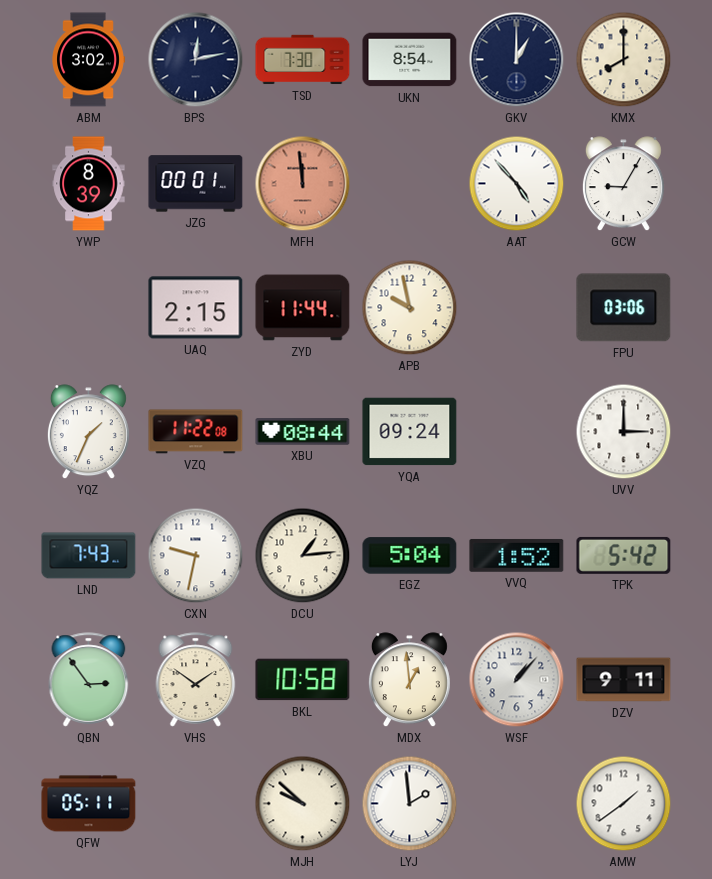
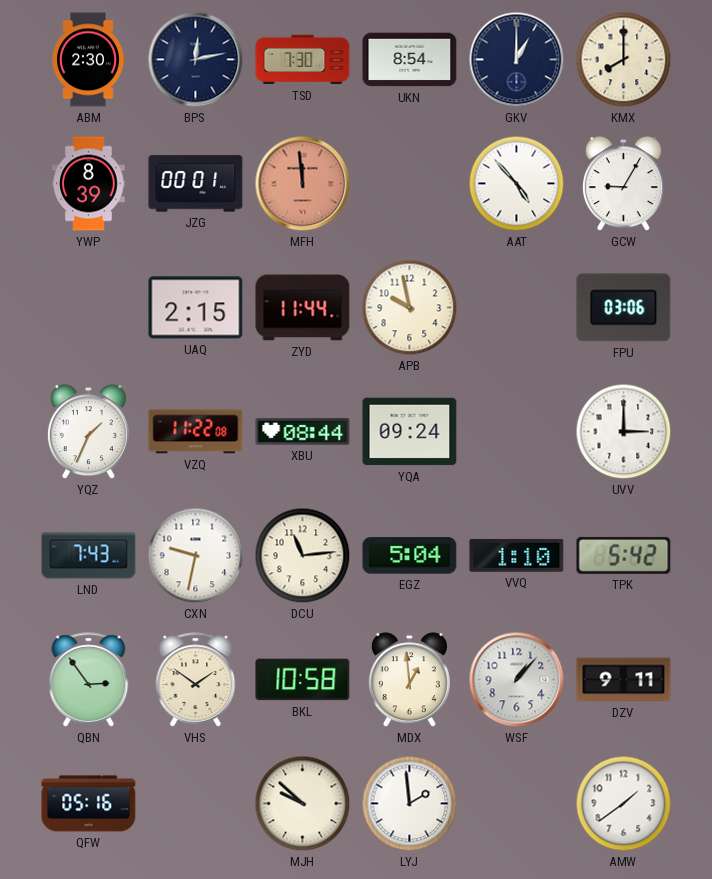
ABM: 3:02 -> 2:30
DCU: 1:14 -> 11:14
VVQ: 1:52 -> 1:10
QFW: 05:11 -> 05:16
